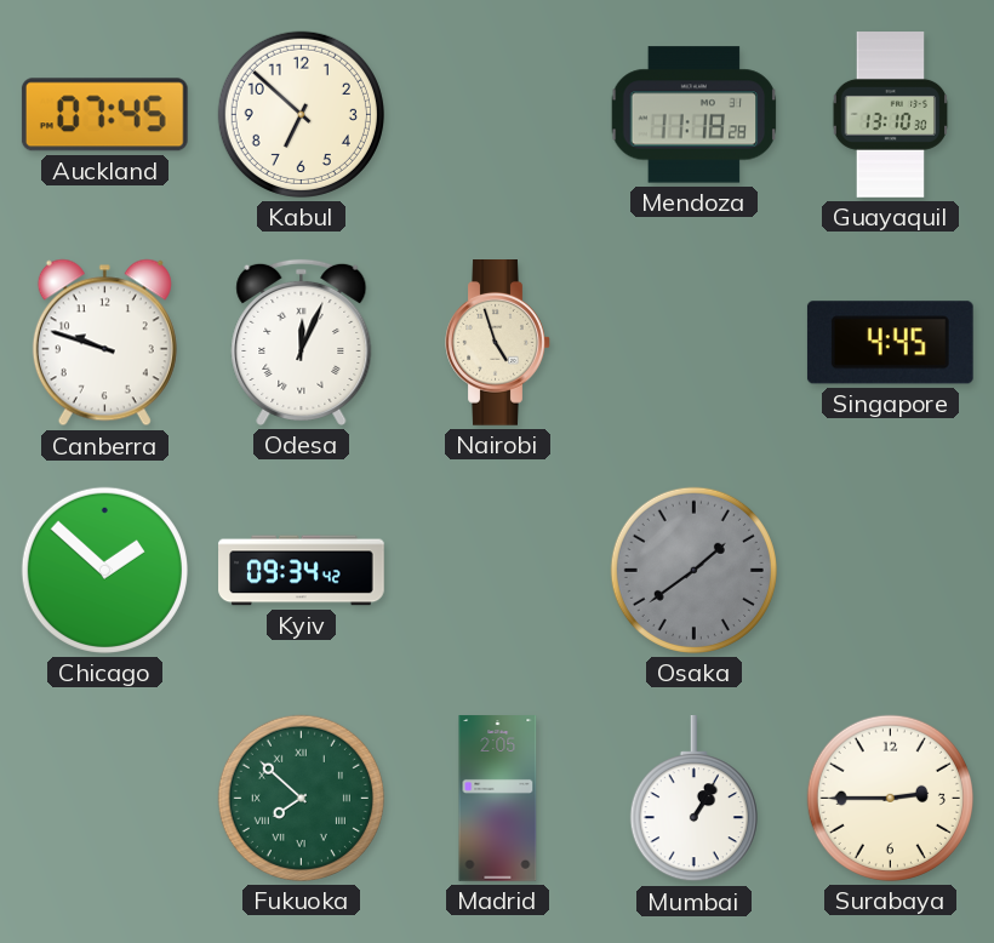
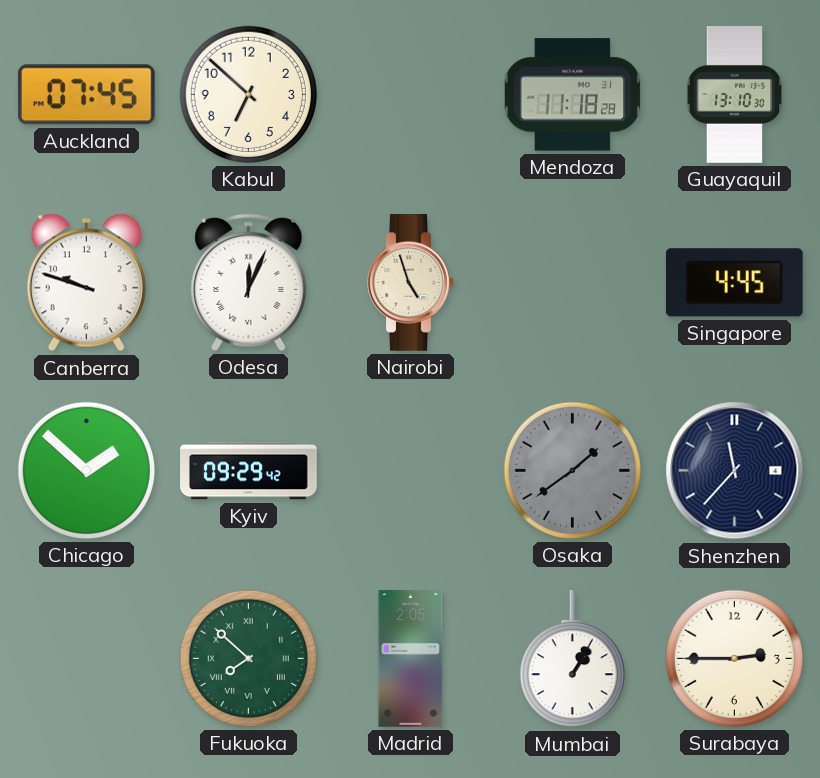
Kyiv: 09:34 -> 09:29
Shenzhen: none -> 11:37
